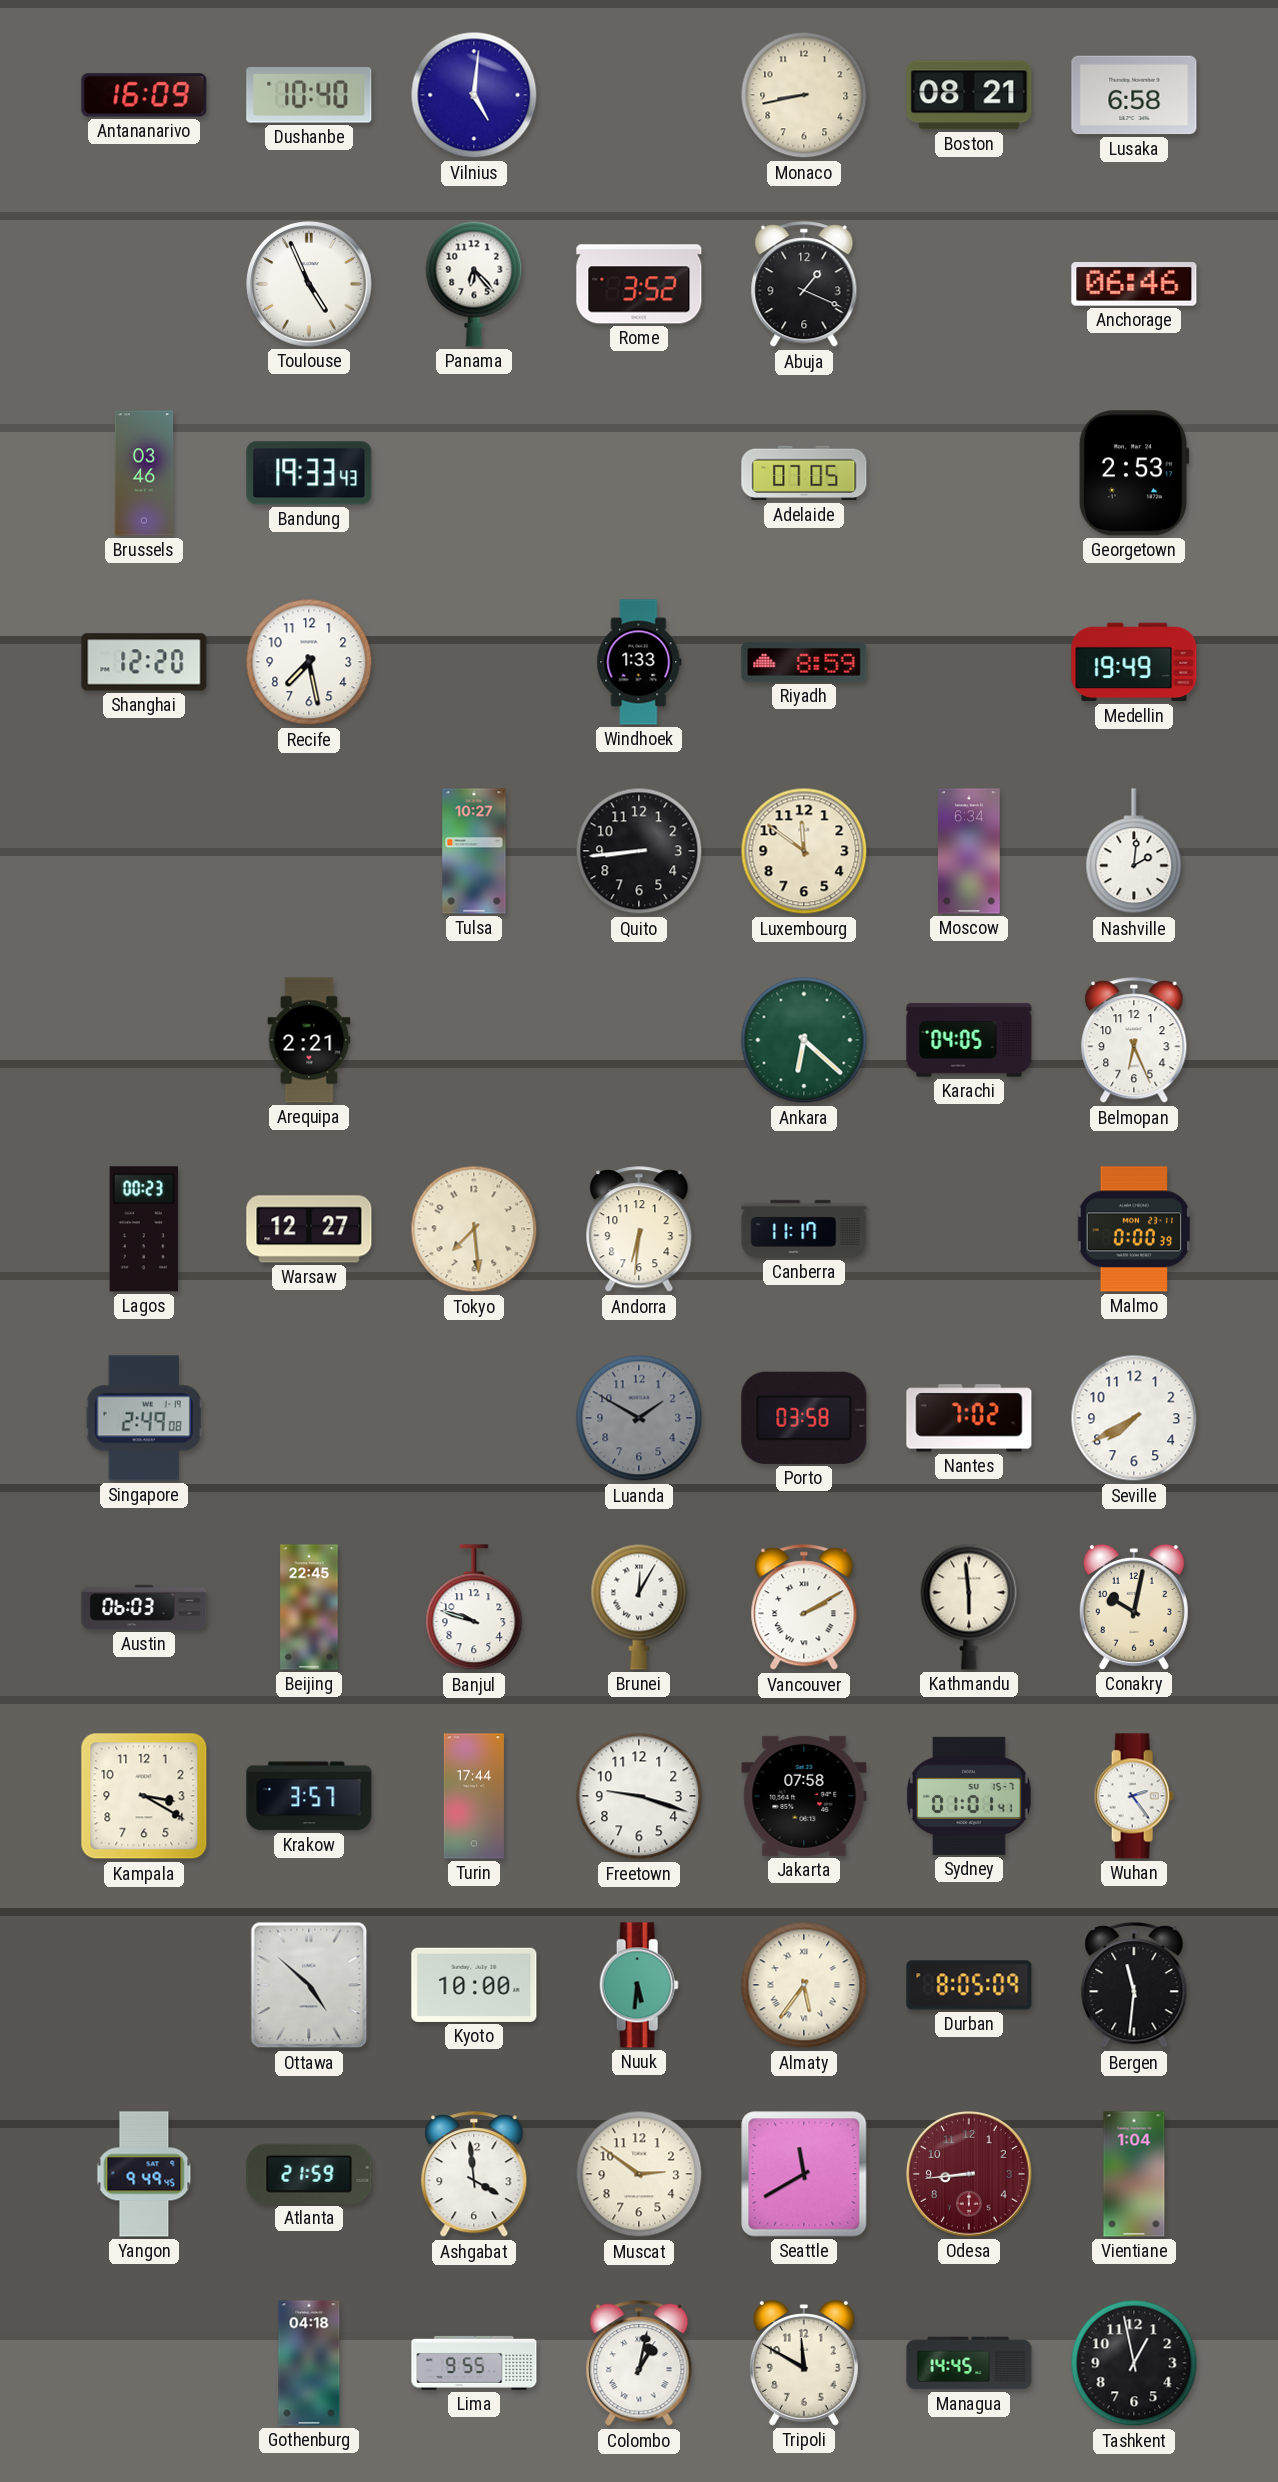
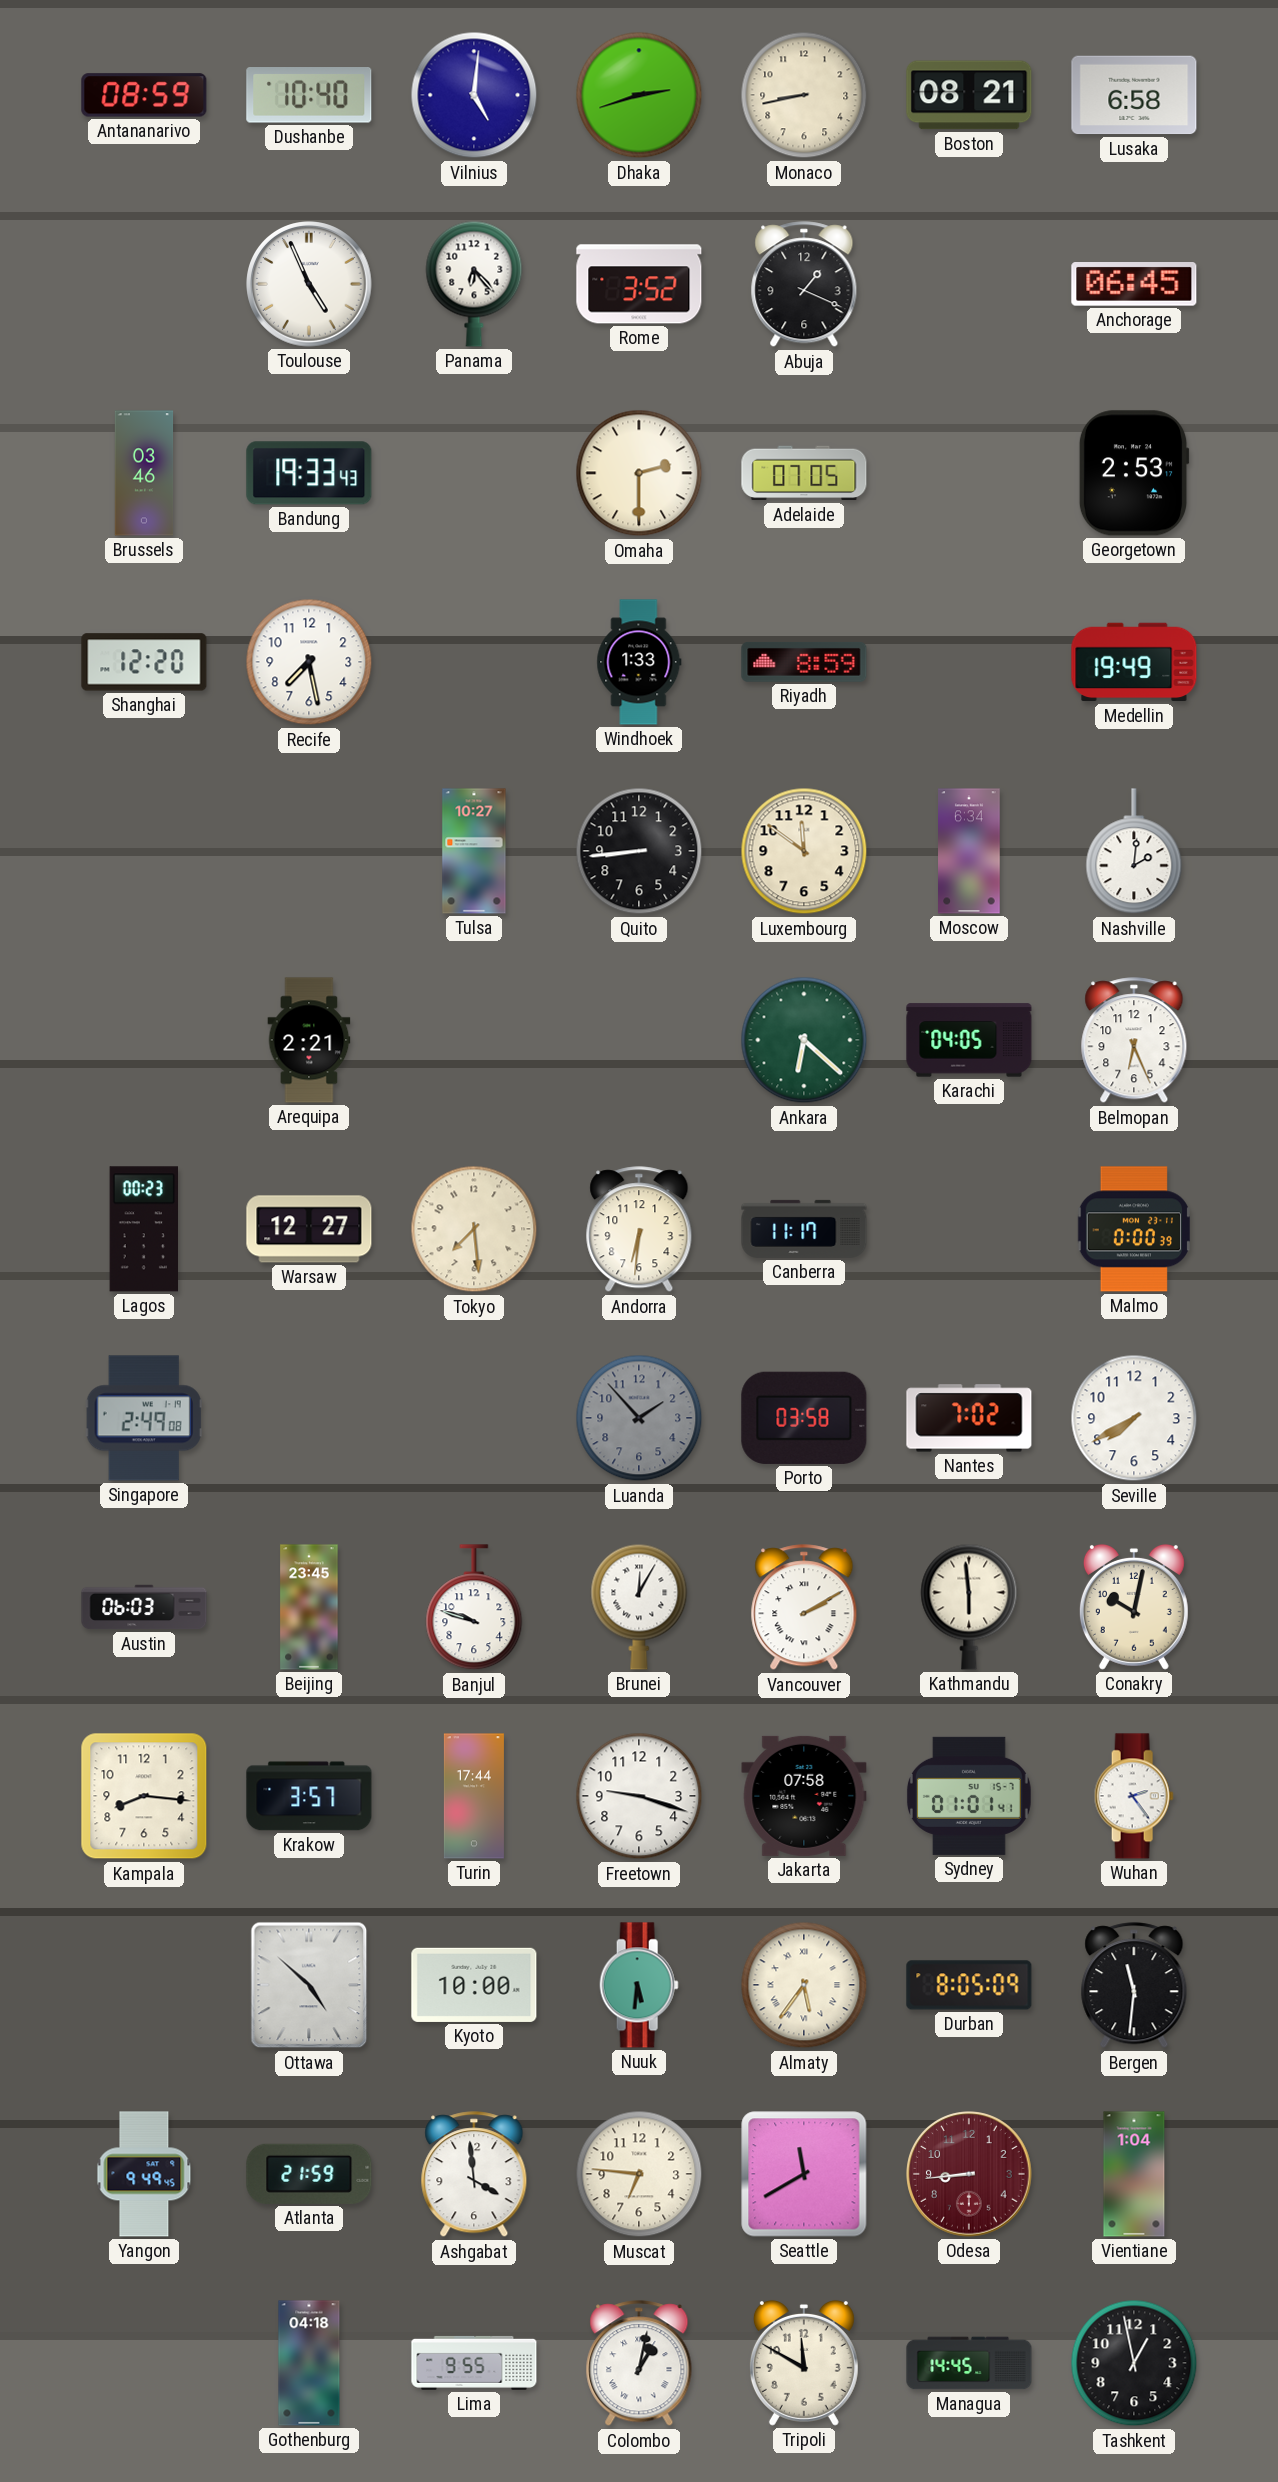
Antananarivo: 16:09 -> 08:59
Dhaka: none -> 2:42
Anchorage: 06:46 -> 06:45
Omaha: none -> 2:30
Luanda: 1:50 -> 1:53
Beijing: 22:45 -> 23:45
Kampala: 3:20 -> 8:16
Muscat: 2:51 -> 6:46
